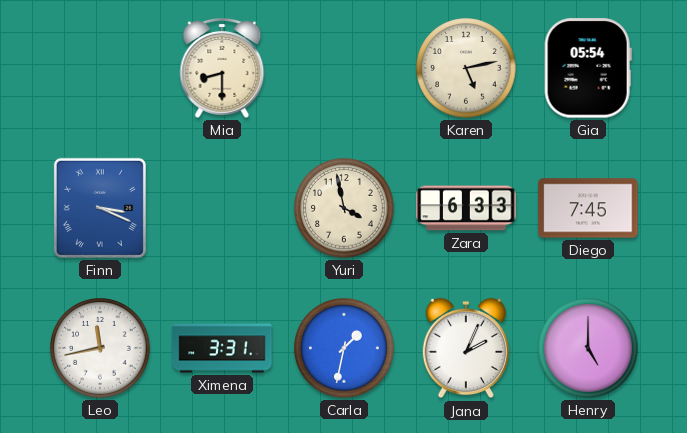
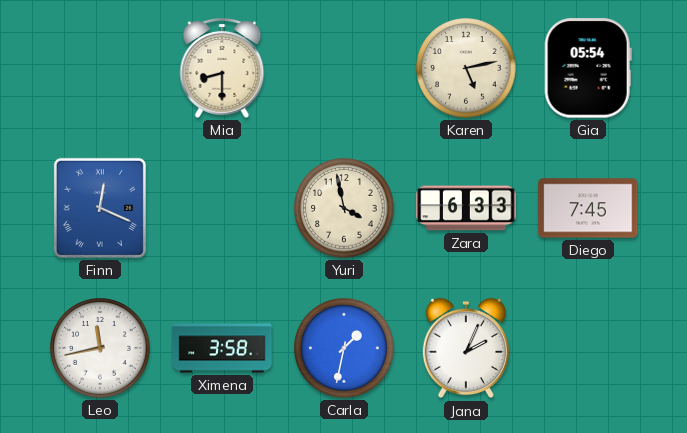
Finn: 3:19 -> 12:19
Ximena: 3:31 -> 3:58
Henry: 5:00 -> none
